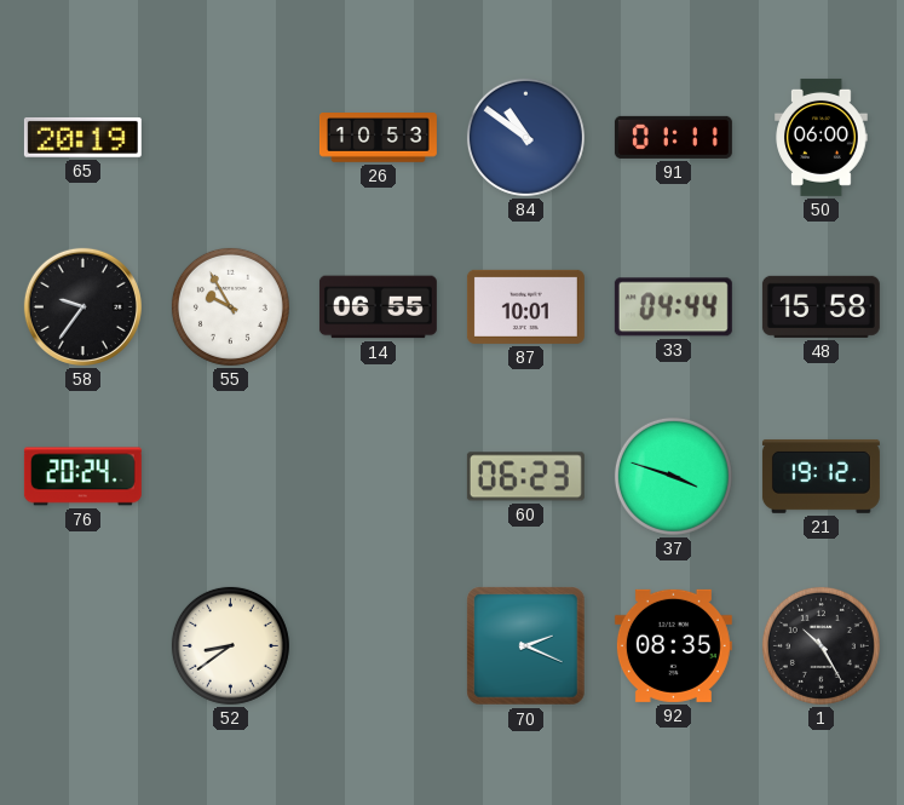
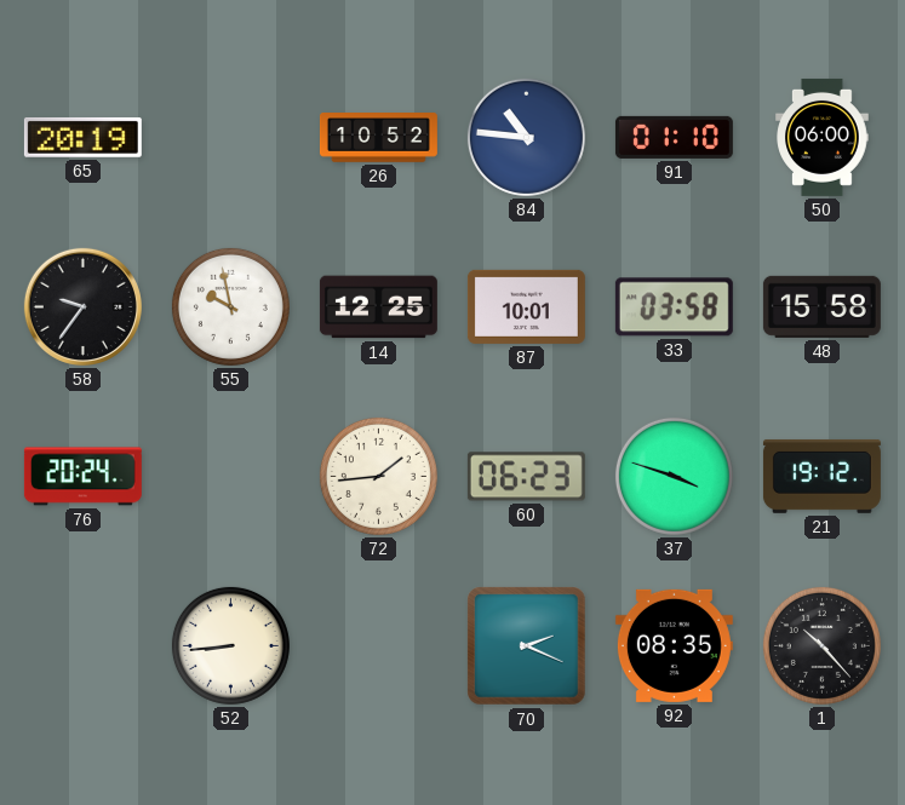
26: 10:53 -> 10:52
84: 10:51 -> 10:46
91: 01:11 -> 01:10
55: 9:55 -> 9:58
14: 06:55 -> 12:25
33: 04:44 -> 03:58
72: none -> 1:44
52: 8:39 -> 8:44
1: 10:25 -> 10:23
